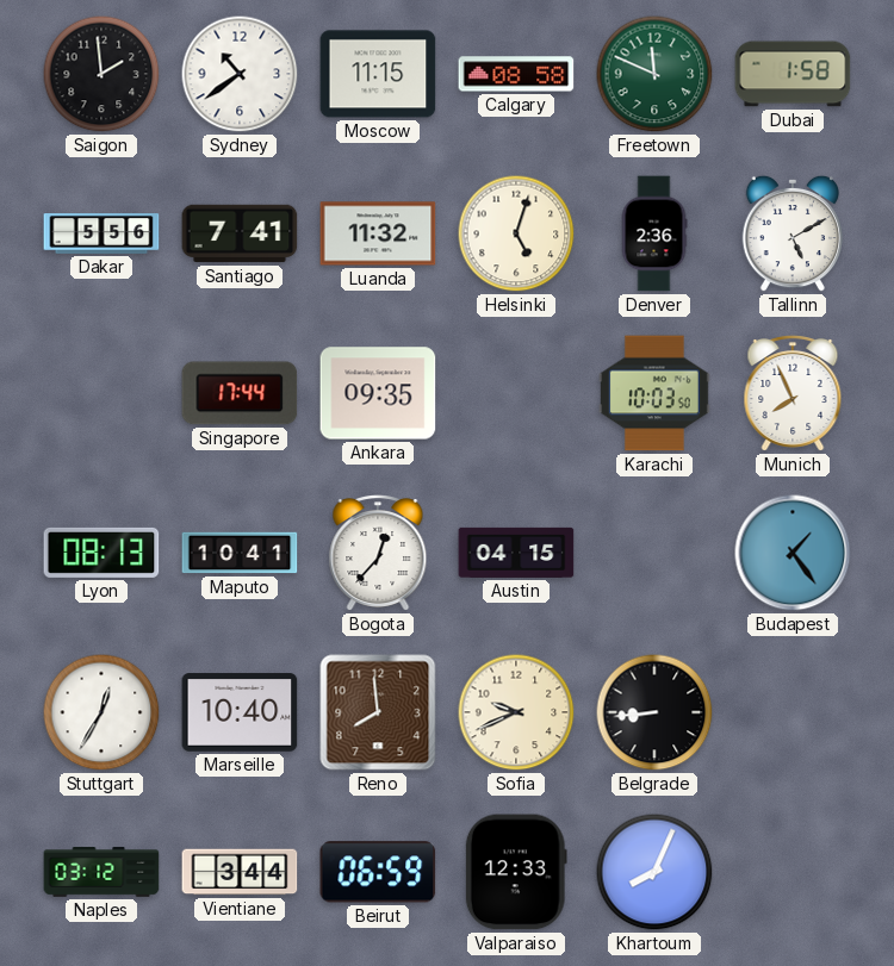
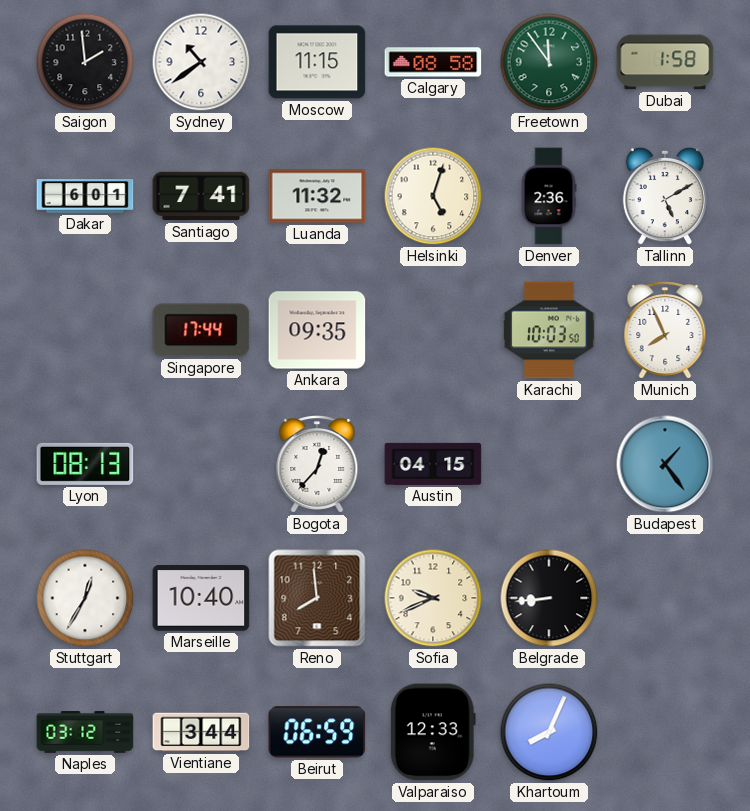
Freetown: 11:49 -> 11:54
Dakar: 5:56 -> 6:01
Maputo: 10:41 -> none
